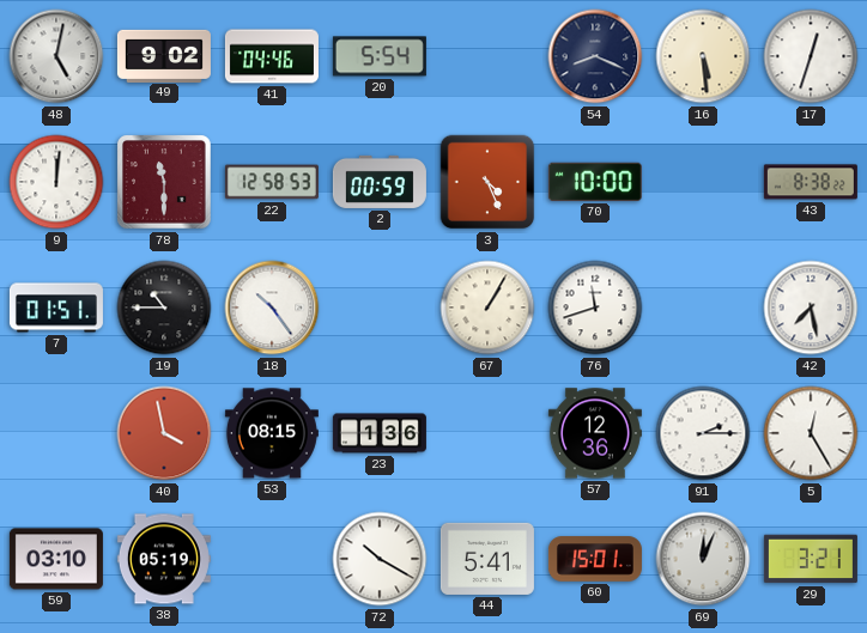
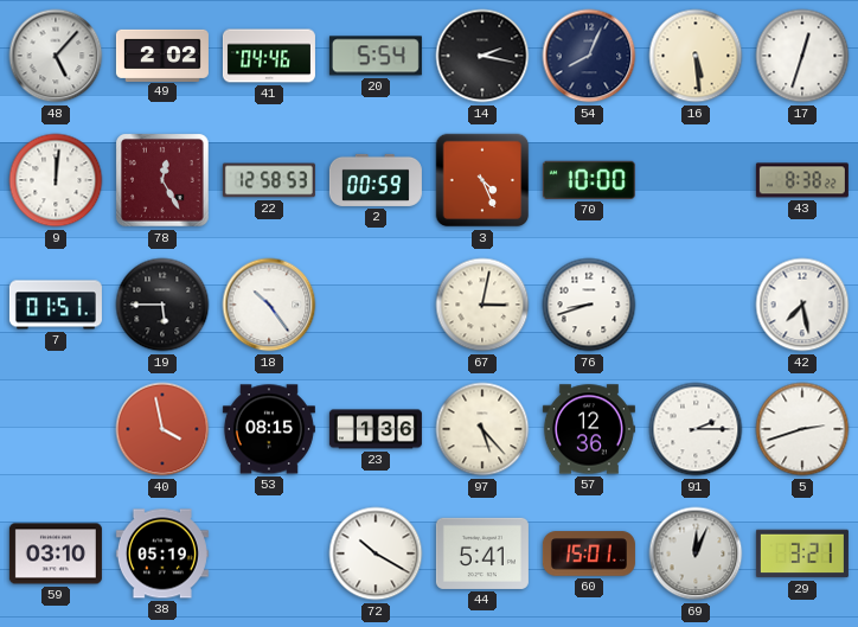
48: 5:02 -> 5:07
49: 9:02 -> 2:02
14: none -> 2:17
54: 8:19 -> 8:04
78: 11:30 -> 12:25
19: 10:45 -> 5:45
67: 1:05 -> 3:02
76: 11:42 -> 8:42
97: none -> 5:23
5: 12:25 -> 2:42
